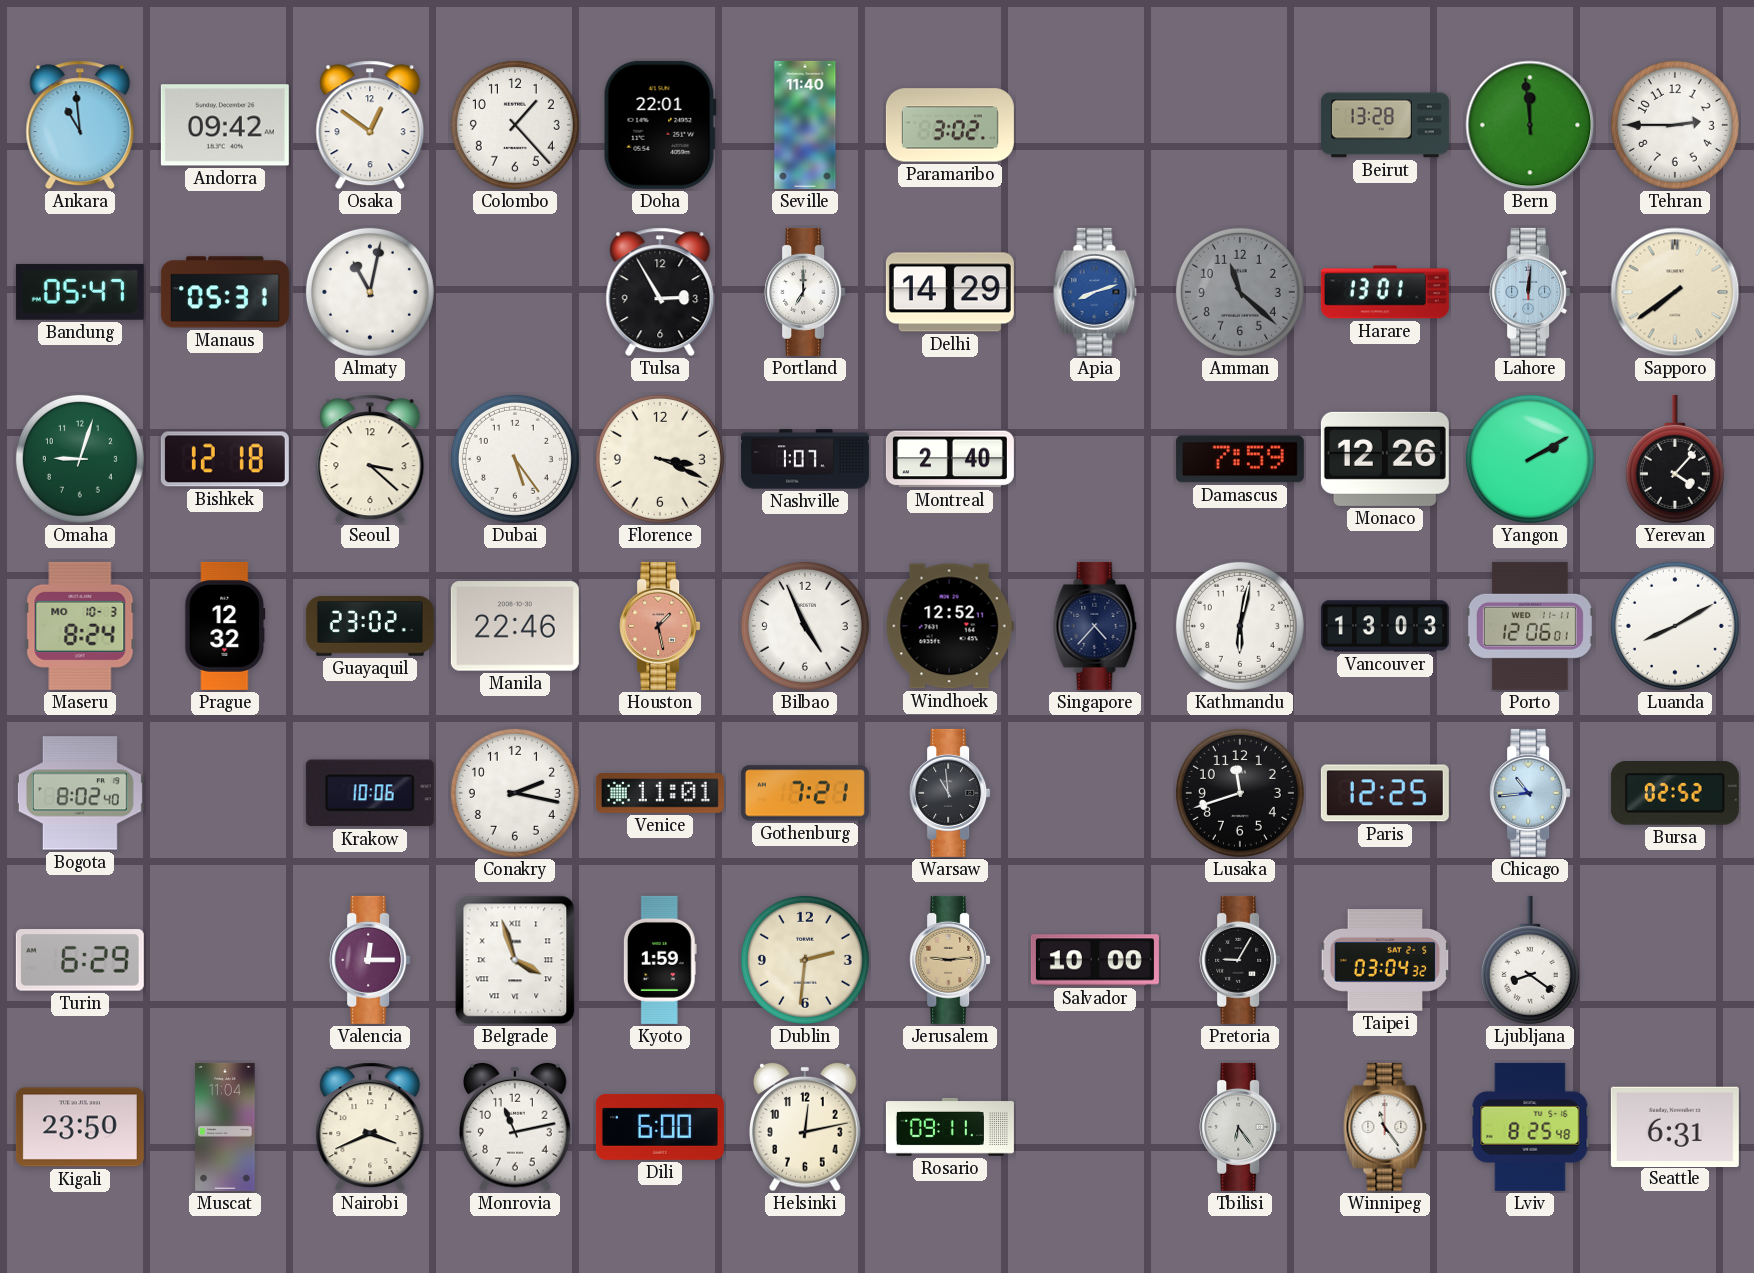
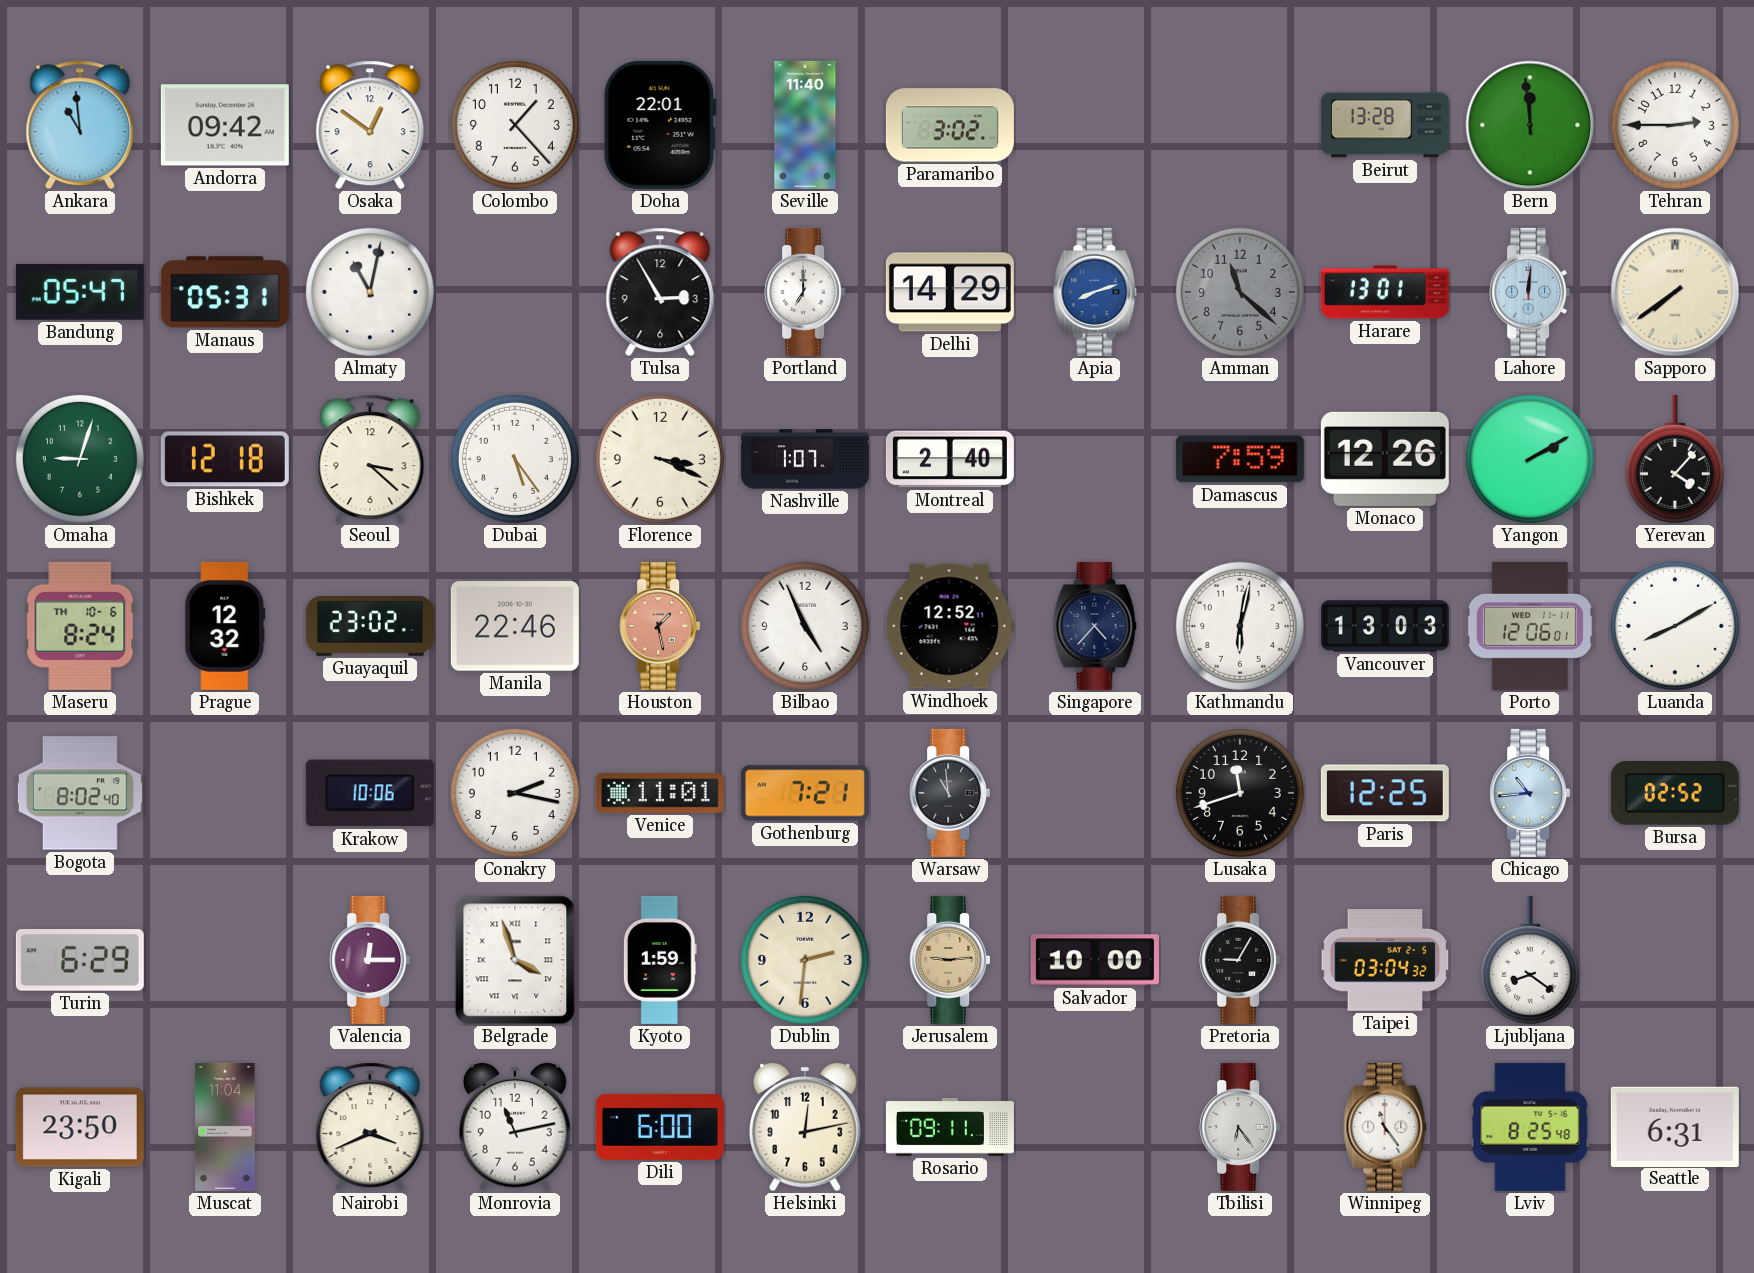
Maseru date: MO 10-3 -> TH 10-6
